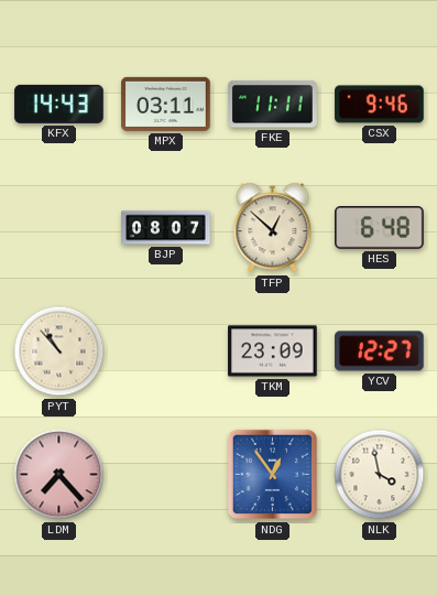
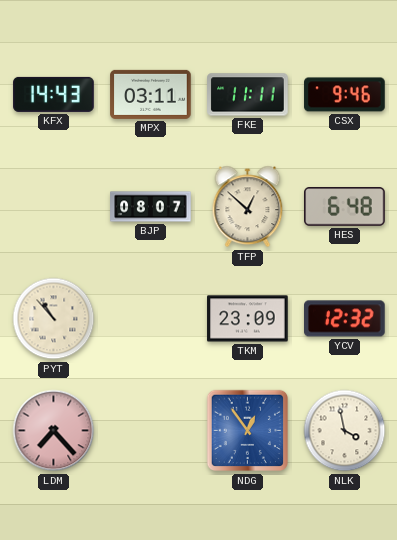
YCV: 12:27 -> 12:32
